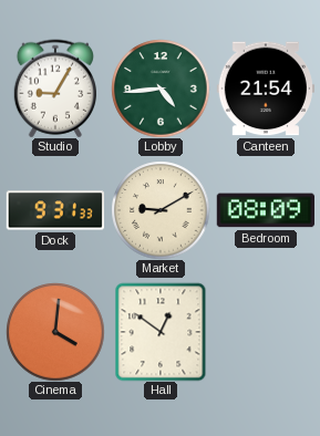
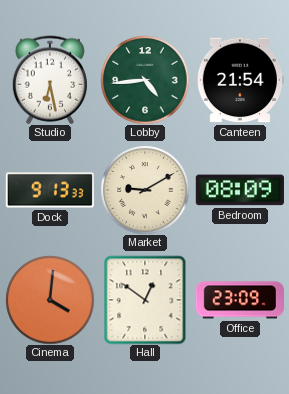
Studio: 9:05 -> 6:28
Dock: 9:31 -> 9:13
Office: none -> 23:09
